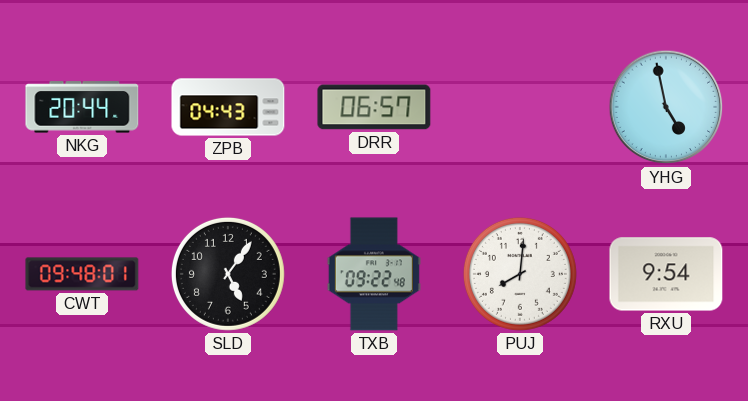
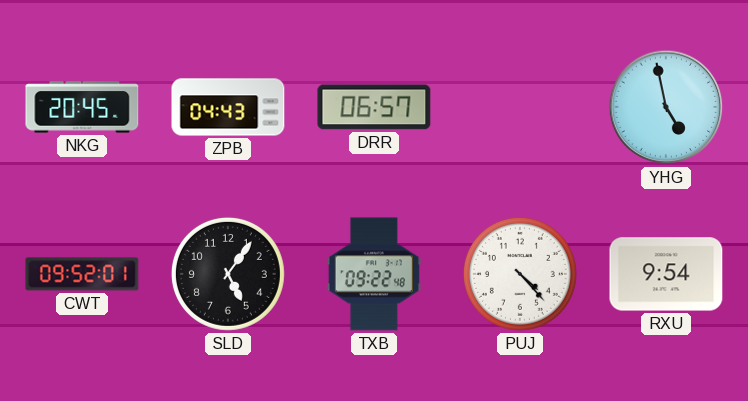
NKG: 20:44 -> 20:45
CWT: 09:48 -> 09:52
PUJ: 8:01 -> 4:23
